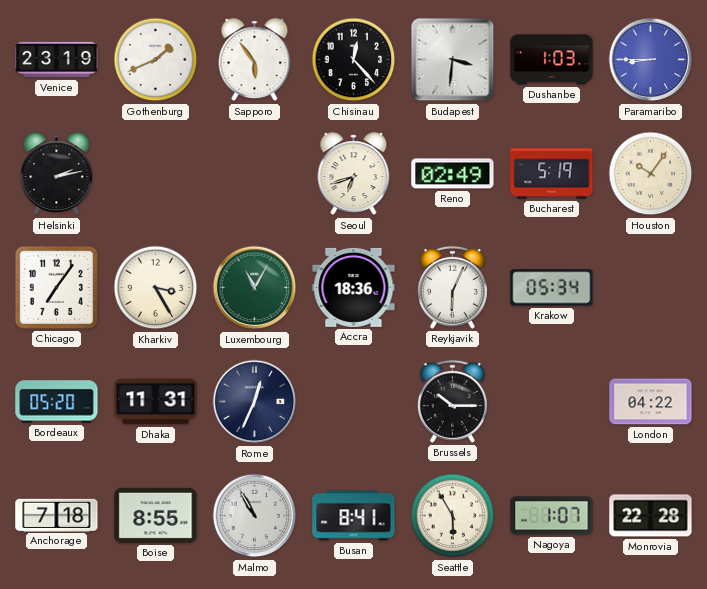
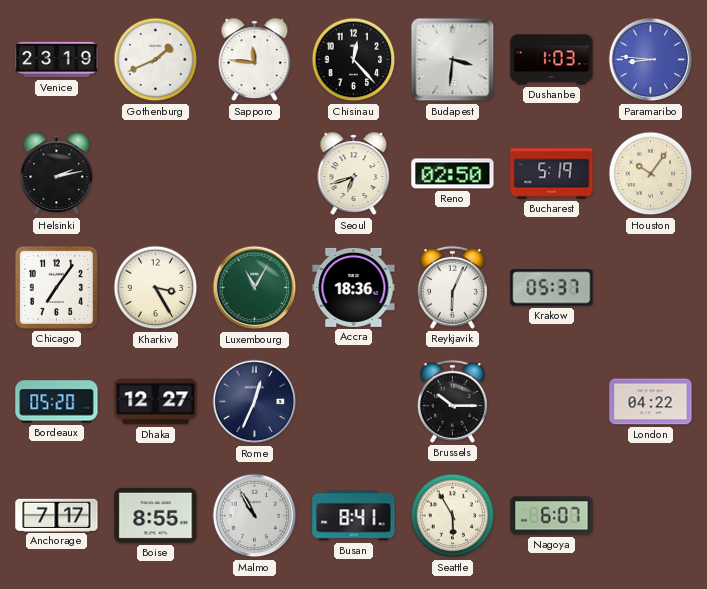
Sapporo: 5:54 -> 11:46
Paramaribo: 8:45 -> 8:46
Reno: 02:49 -> 02:50
Krakow: 05:34 -> 05:37
Dhaka: 11:31 -> 12:27
Anchorage: 7:18 -> 7:17
Nagoya: 1:07 -> 6:07
Monrovia: 22:28 -> none
